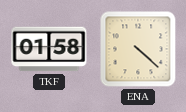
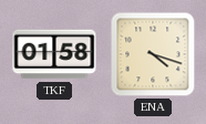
ENA: 4:22 -> 4:18
